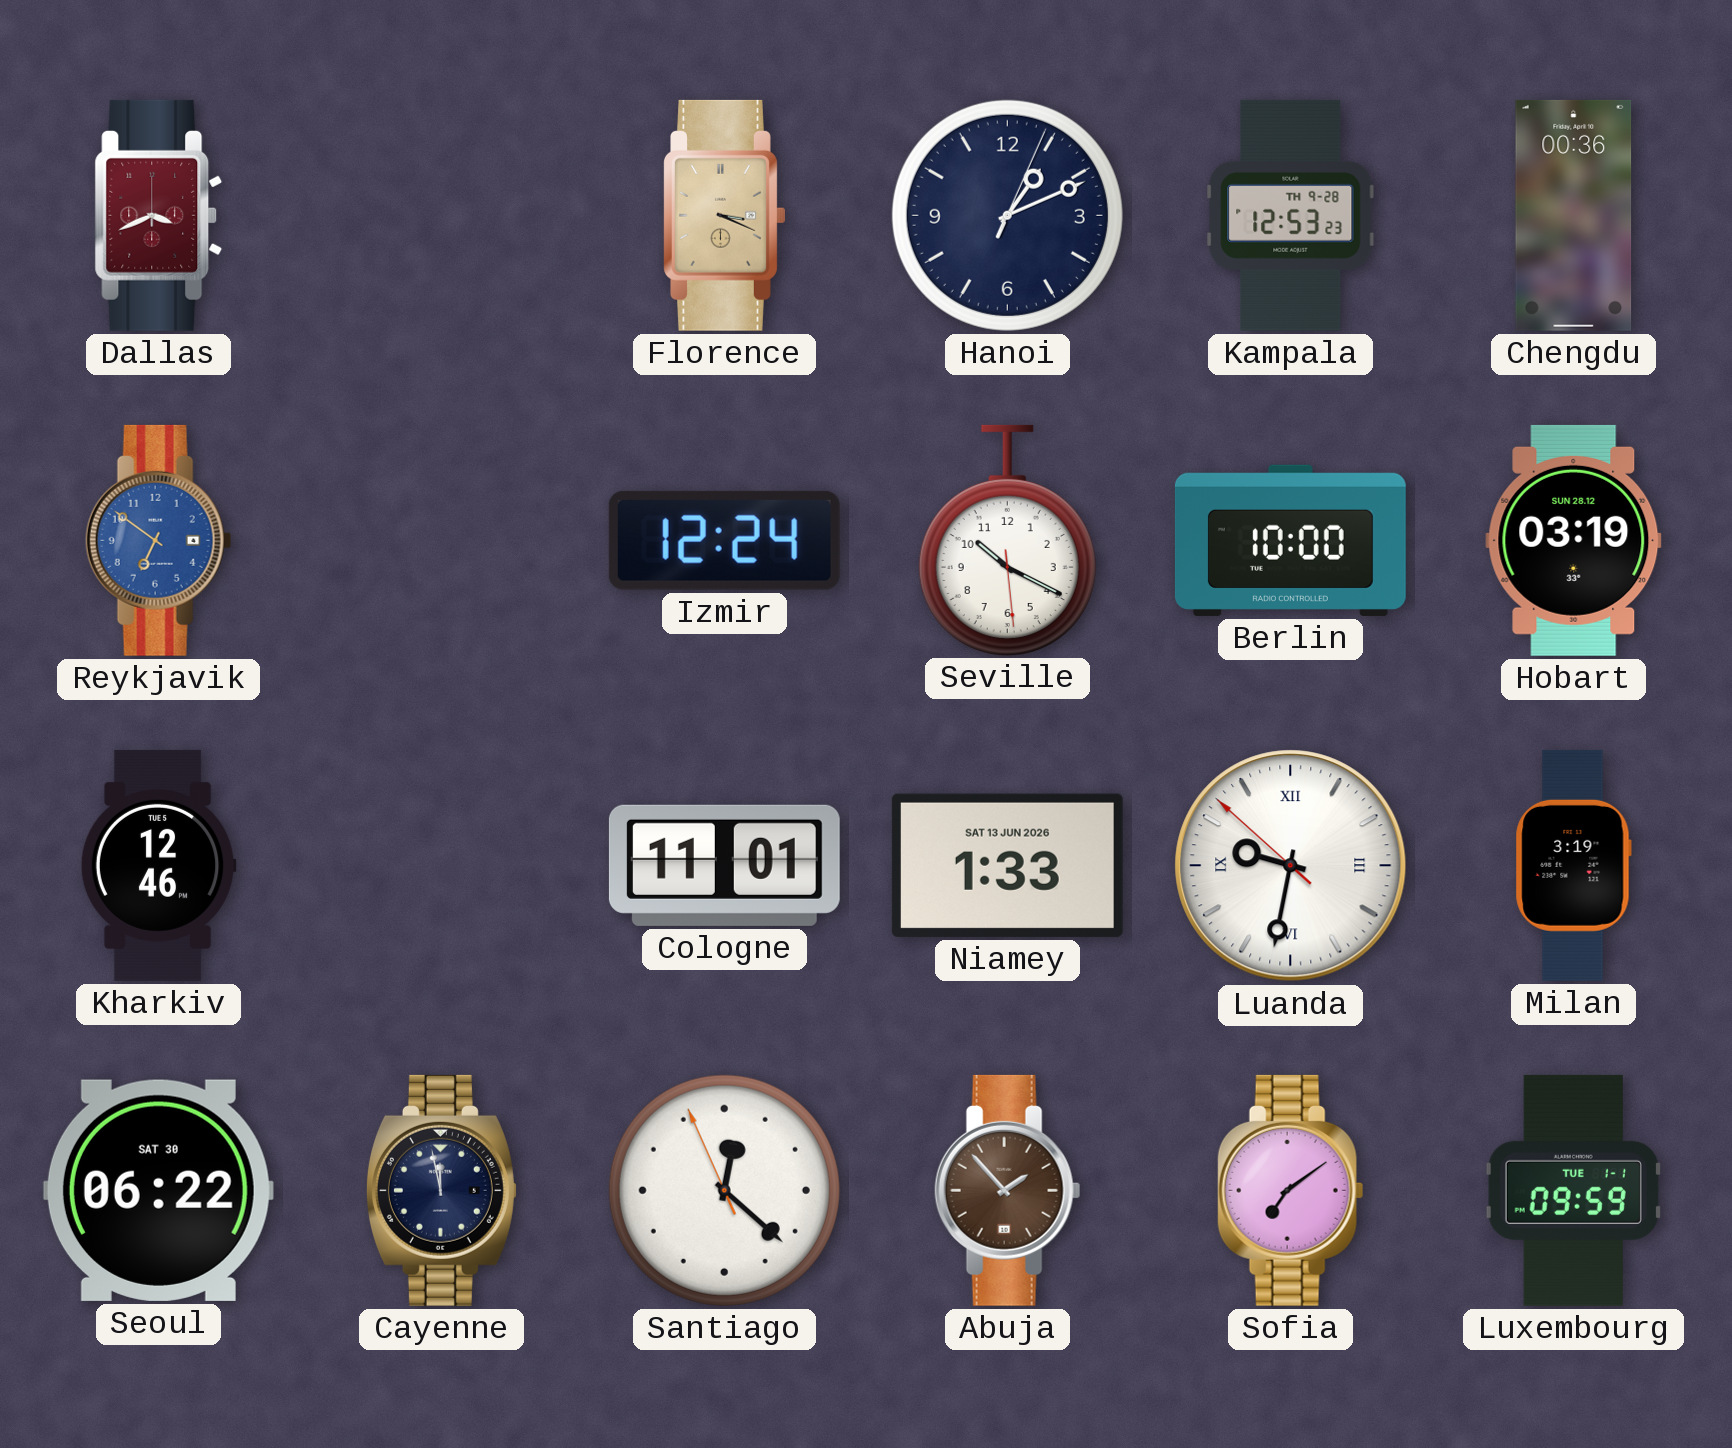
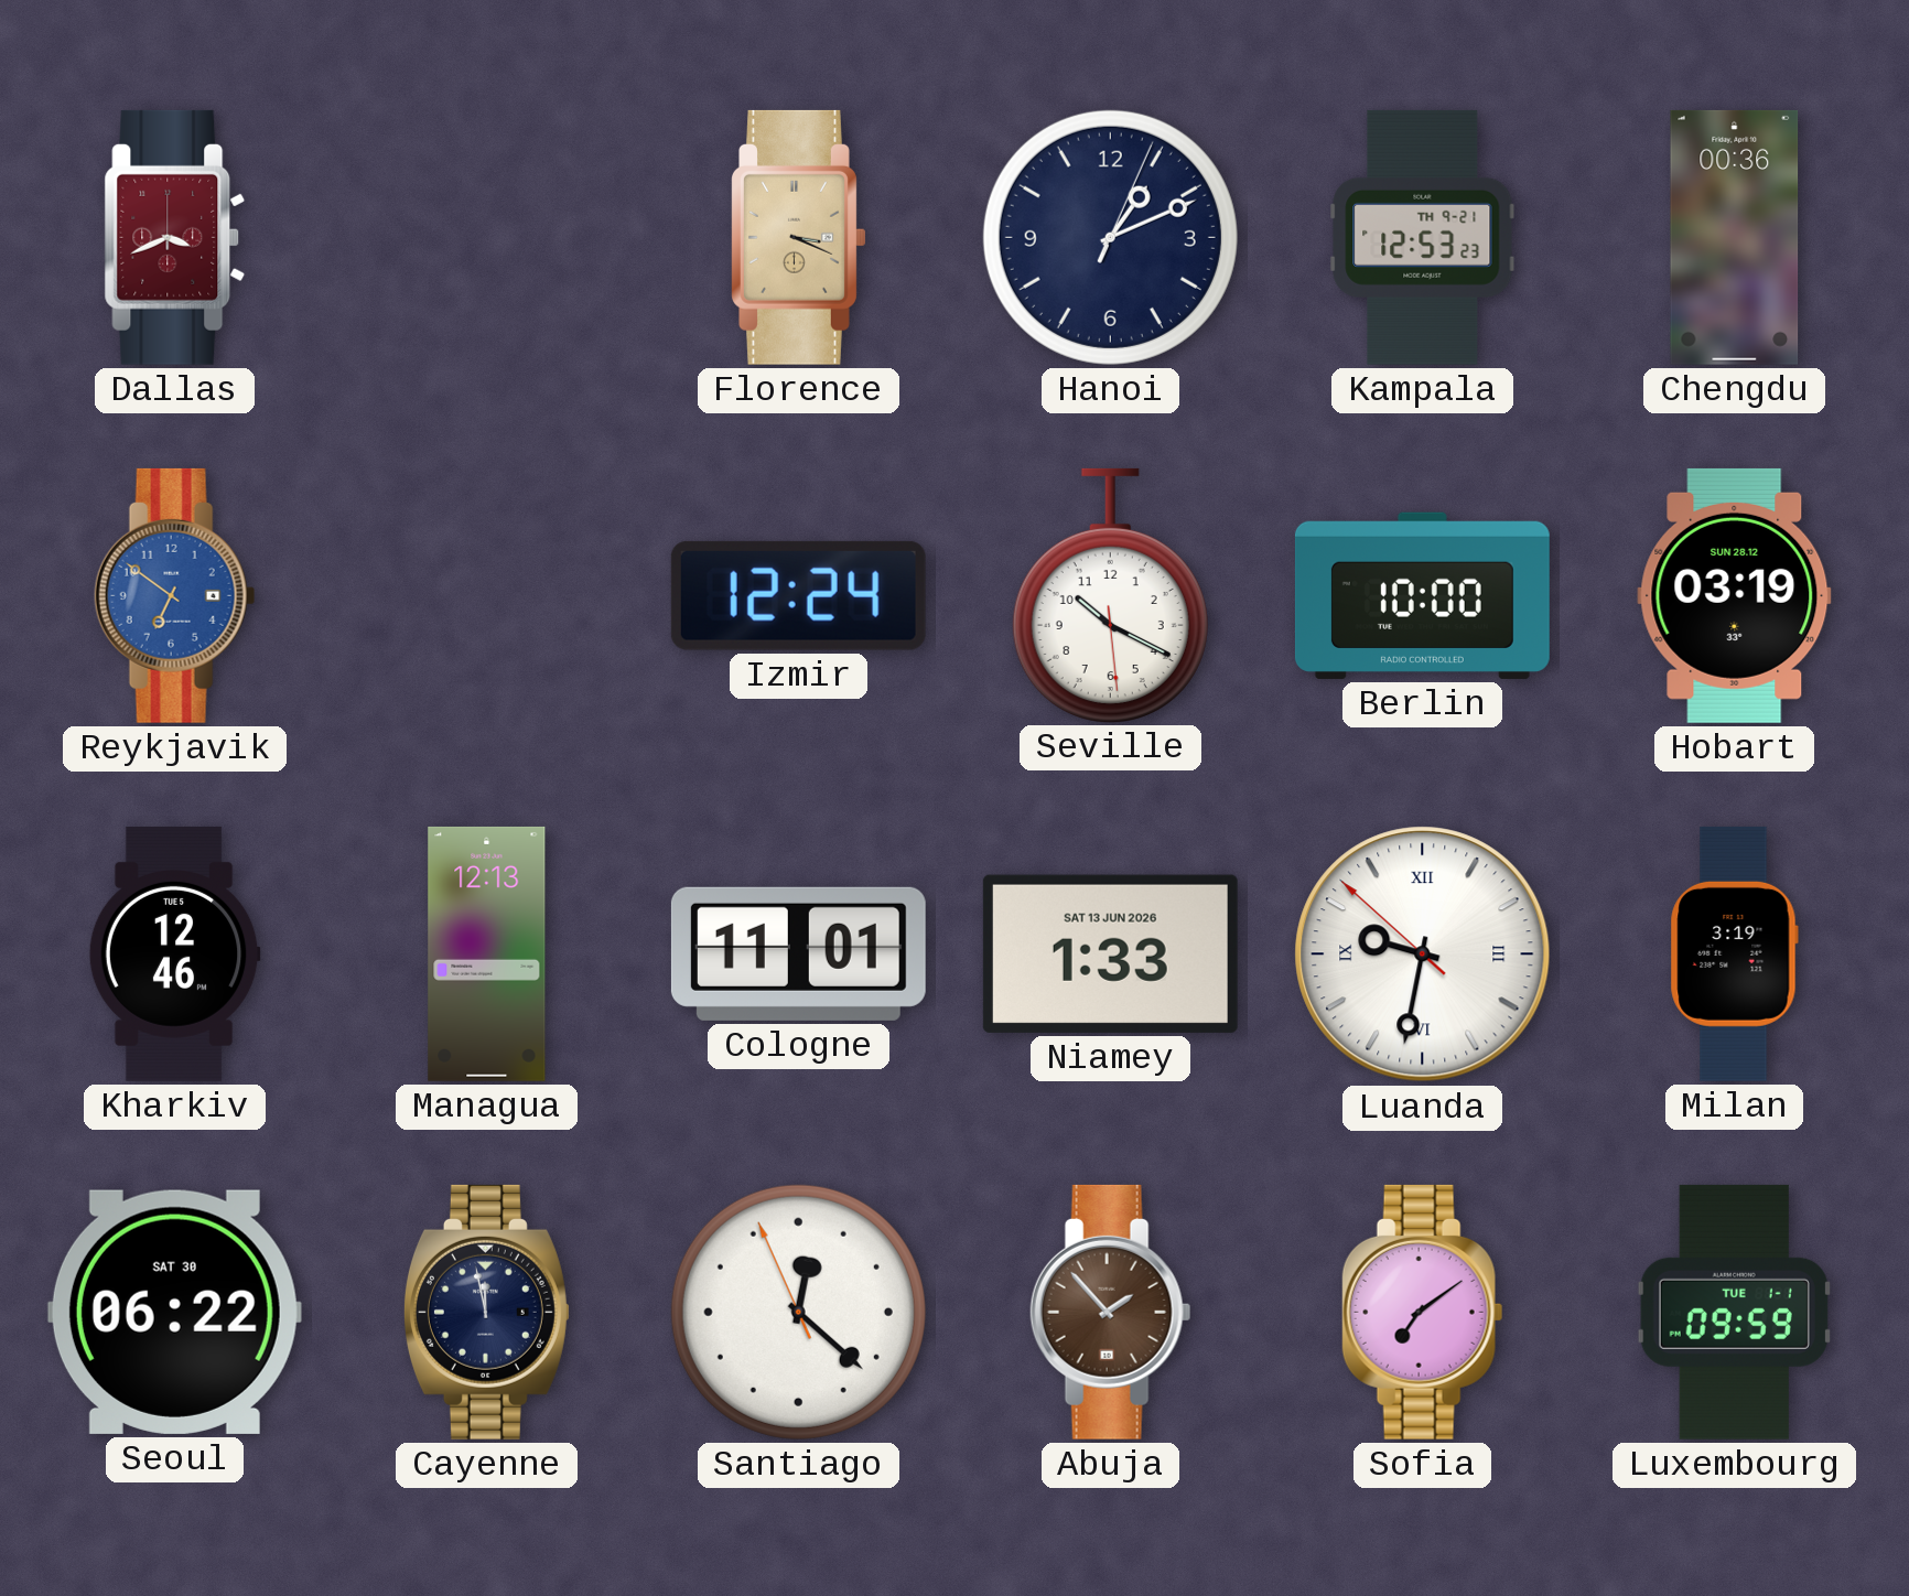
Kampala date: TH 9-28 -> TH 9-21
Managua: none -> 12:13
